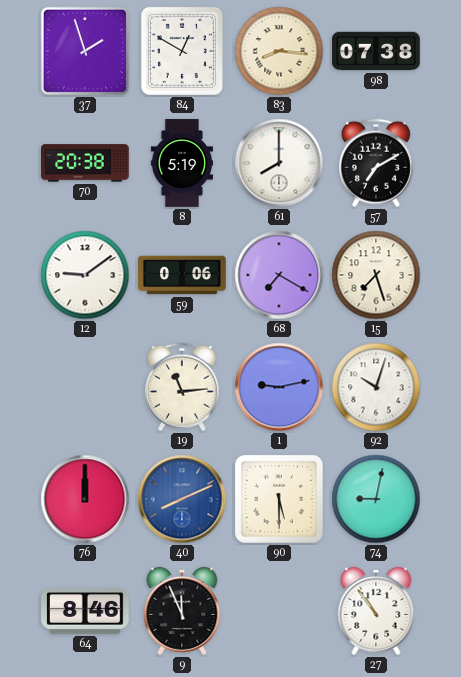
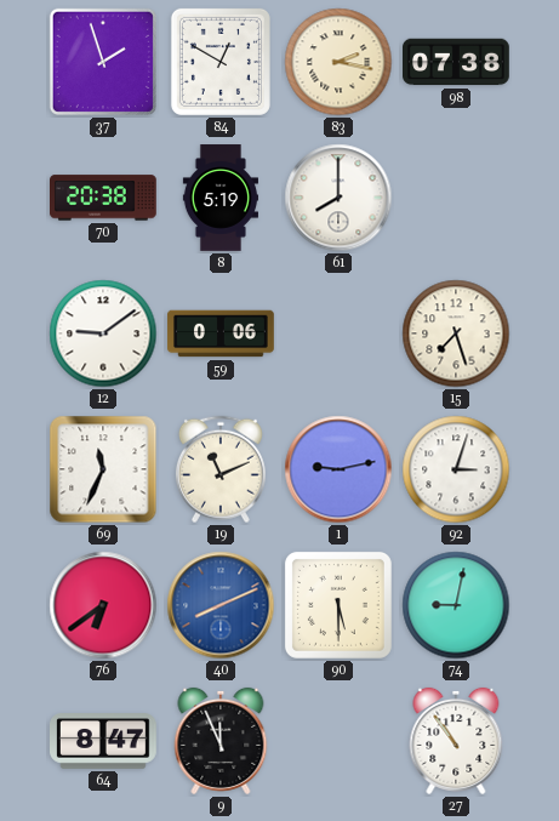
83: 8:16 -> 2:17
57: 7:10 -> none
68: 7:20 -> none
69: none -> 11:34
19: 11:14 -> 11:11
92: 10:03 -> 3:03
76: 12:00 -> 6:39
64: 8:46 -> 8:47
